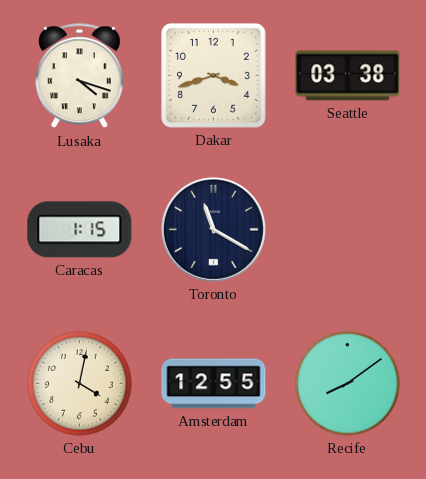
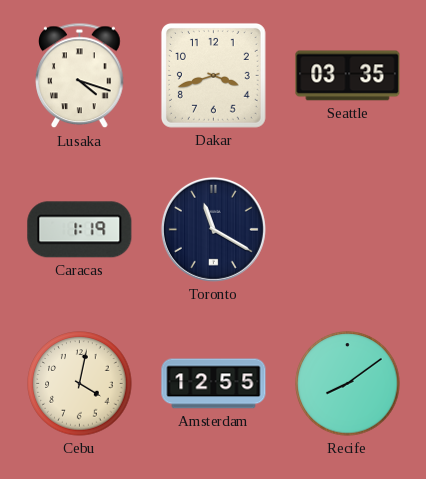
Seattle: 03:38 -> 03:35
Caracas: 1:15 -> 1:19
